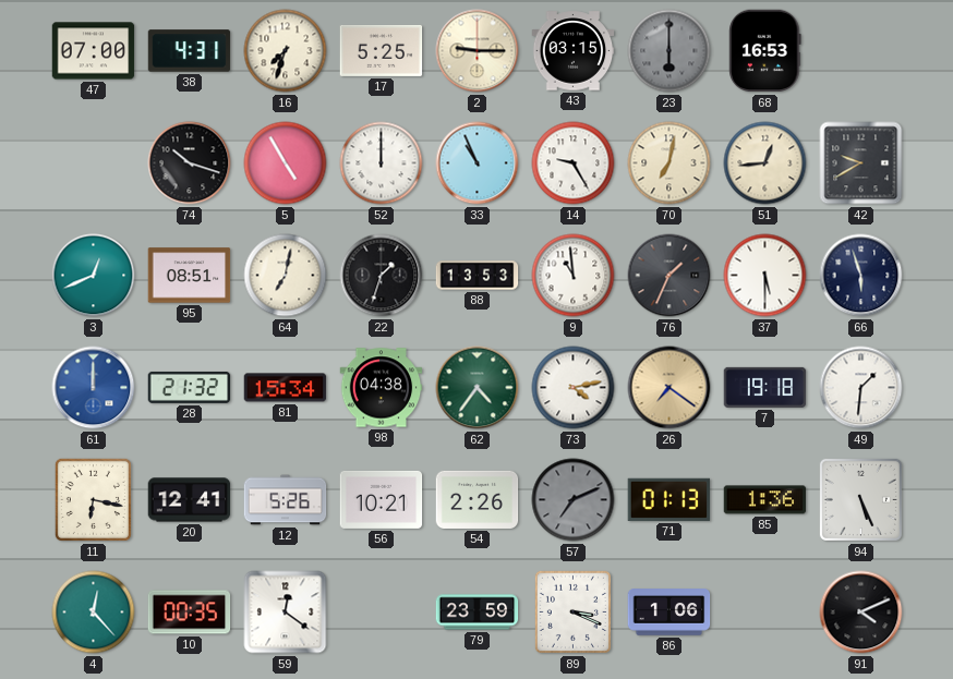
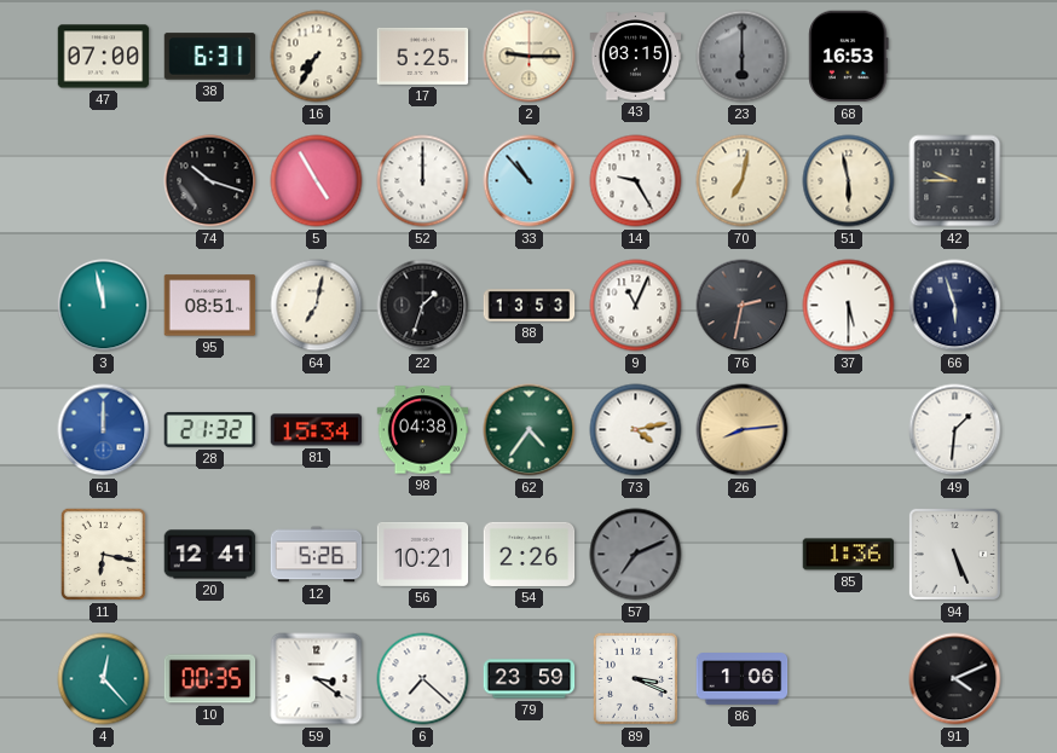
38: 4:31 -> 6:31
16: 7:33 -> 7:35
33: 10:56 -> 10:53
51: 12:44 -> 5:58
42: 9:40 -> 9:45
3: 12:41 -> 11:58
9: 10:59 -> 11:04
76: 1:34 -> 2:32
26: 7:21 -> 8:14
7: 19:18 -> none
71: 01:13 -> none
59: 12:21 -> 3:21
6: none -> 7:22
